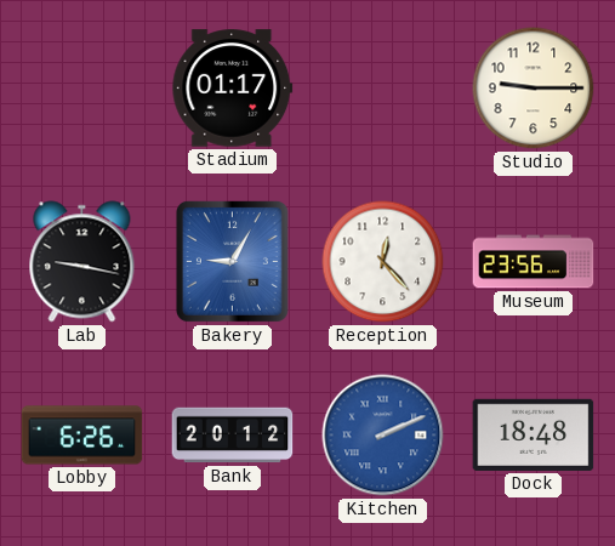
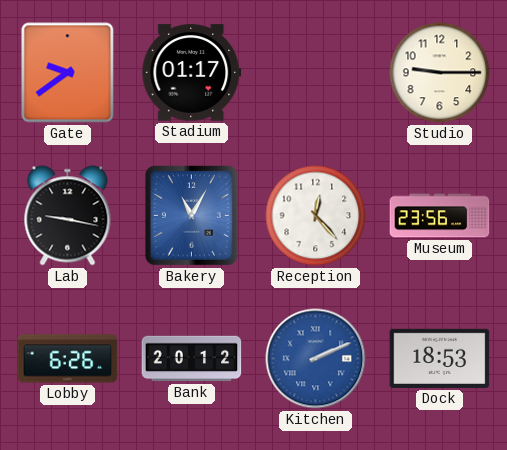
Gate: none -> 9:39
Bakery: 9:05 -> 11:05
Dock: 18:48 -> 18:53
